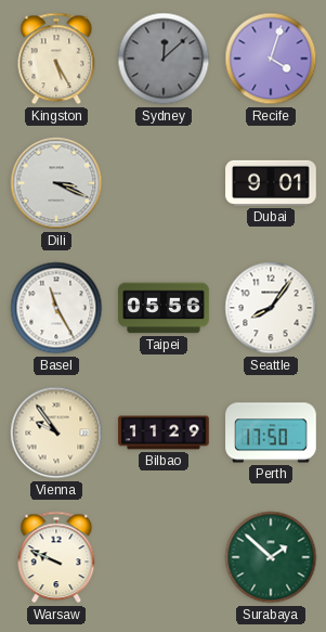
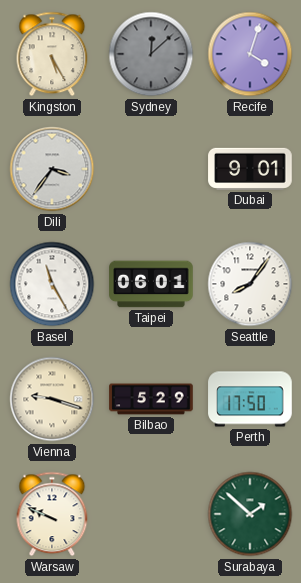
Dili: 3:19 -> 3:36
Taipei: 05:56 -> 06:01
Vienna: 9:54 -> 9:18
Bilbao: 11:29 -> 5:29
